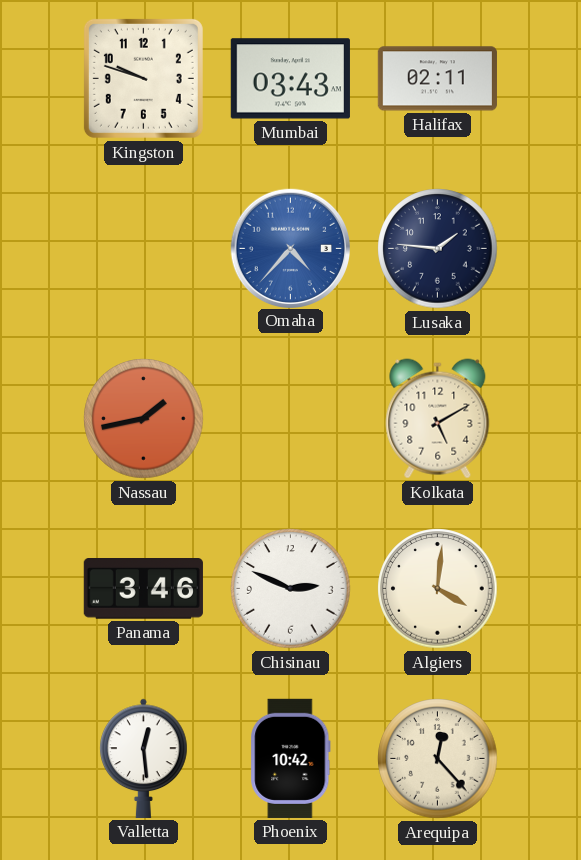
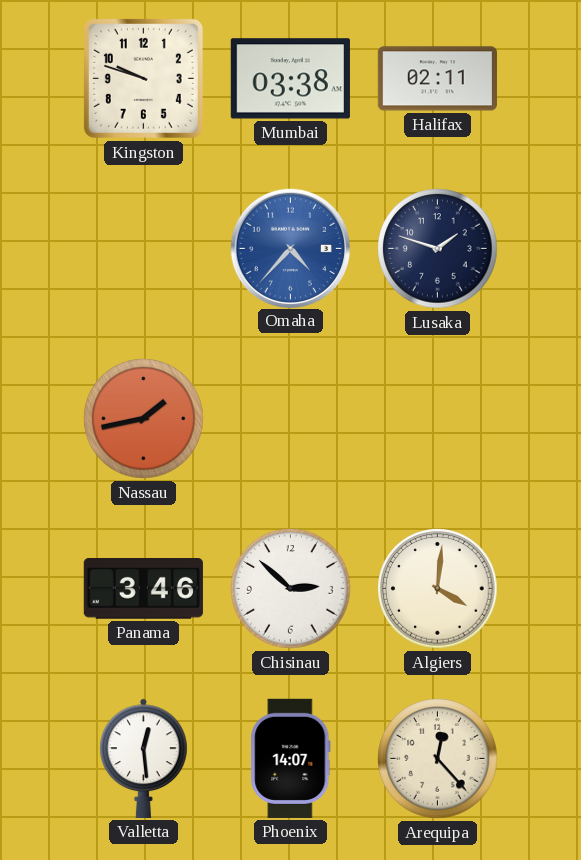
Mumbai: 03:43 -> 03:38
Lusaka: 1:46 -> 1:48
Kolkata: 5:10 -> none
Chisinau: 2:49 -> 2:52
Phoenix: 10:42 -> 14:07
